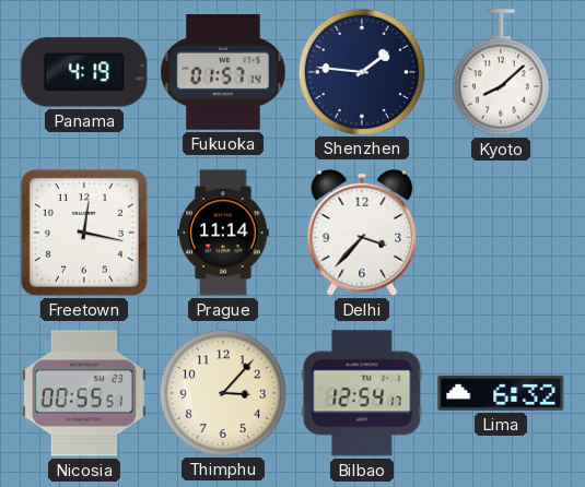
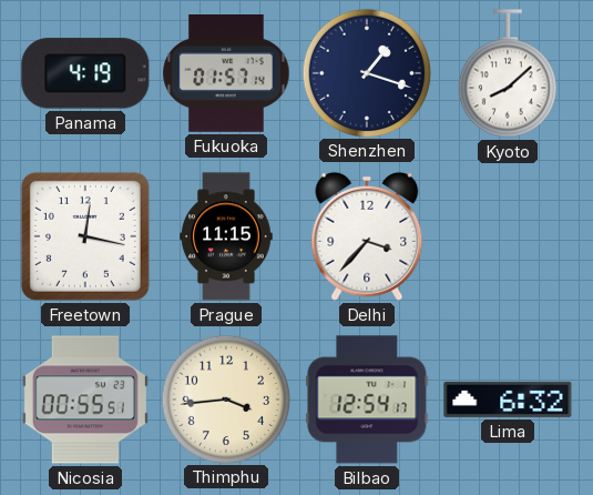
Shenzhen: 1:46 -> 1:18
Prague: 11:14 -> 11:15
Thimphu: 3:07 -> 3:44
